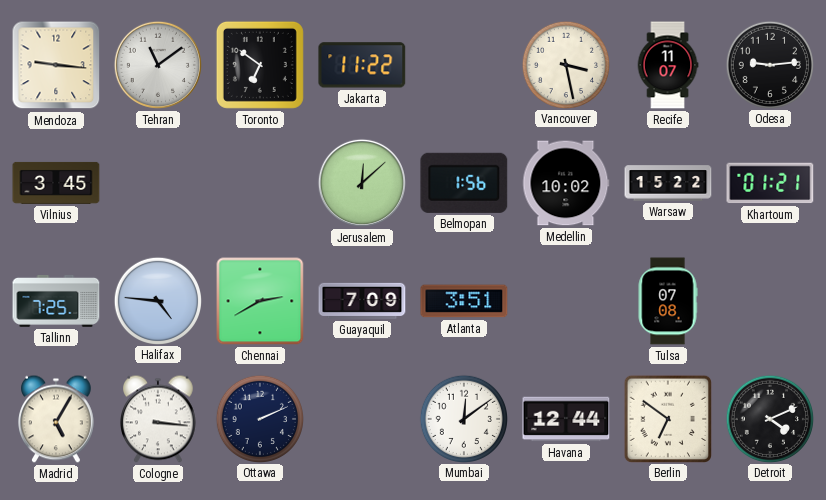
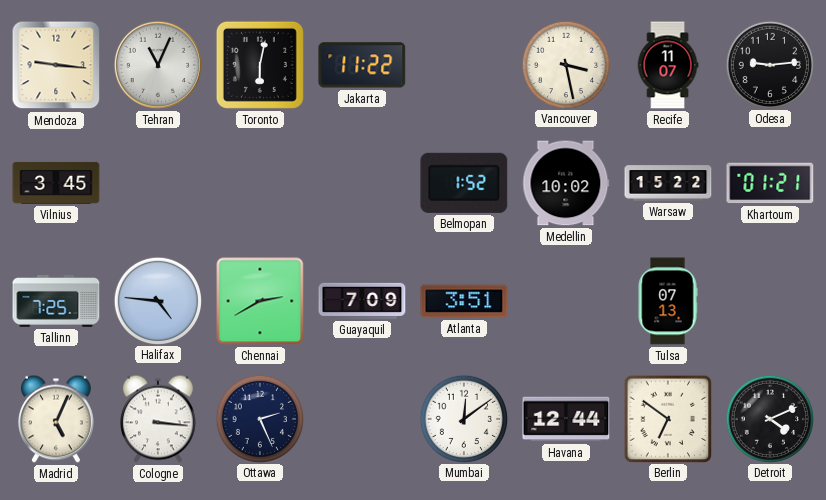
Tehran: 11:09 -> 11:04
Toronto: 6:51 -> 6:02
Jerusalem: 12:08 -> none
Belmopan: 1:56 -> 1:52
Tulsa: 07:08 -> 07:13
Madrid: 5:05 -> 5:04
Ottawa: 2:11 -> 2:26
